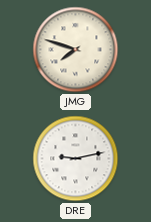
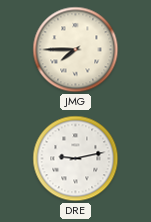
JMG: 7:48 -> 7:45
